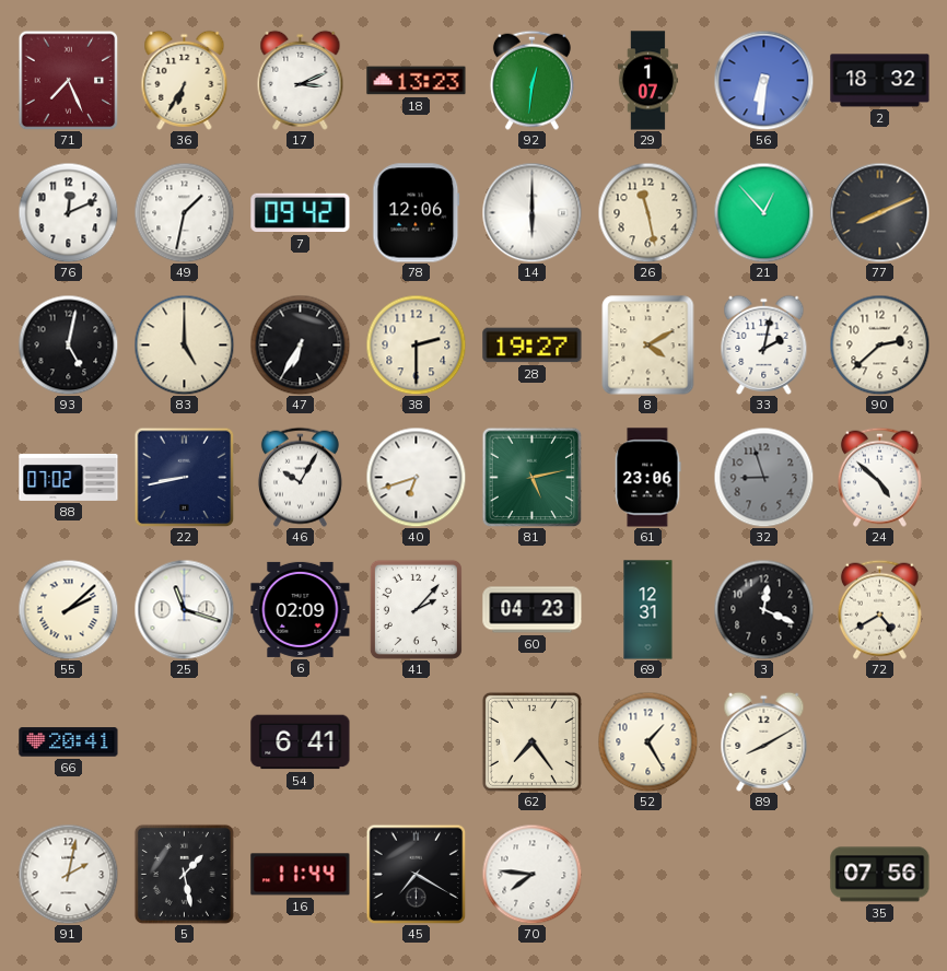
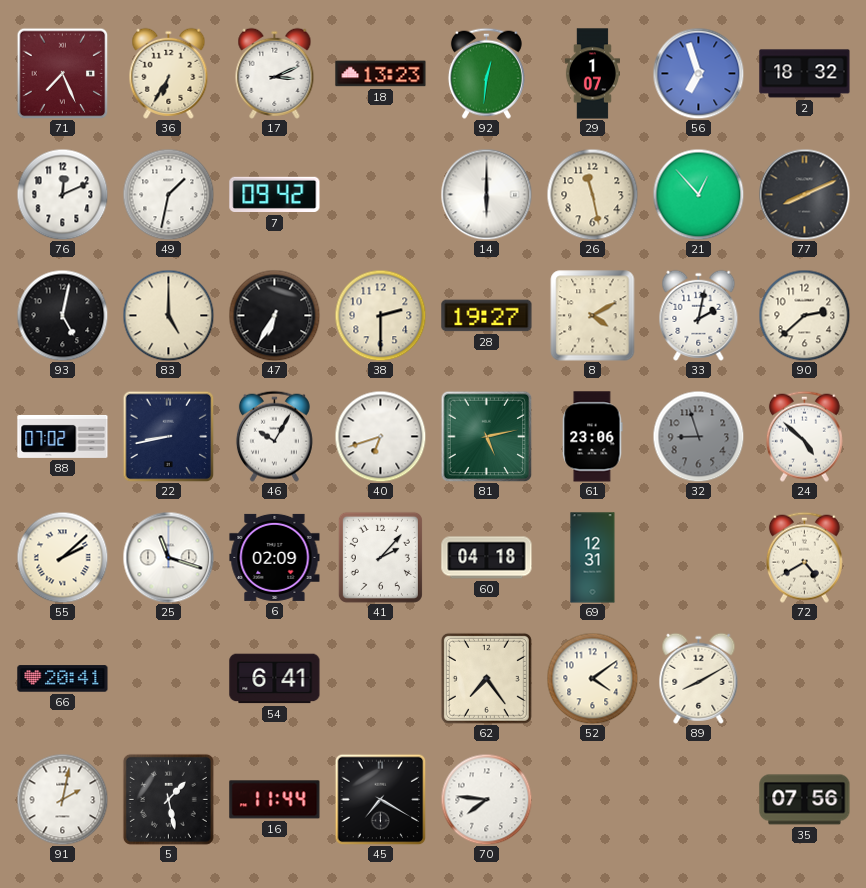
56: 6:31 -> 6:57
78: 12:06 -> none
60: 04:23 -> 04:18
3: 12:19 -> none
52: 1:25 -> 4:09
